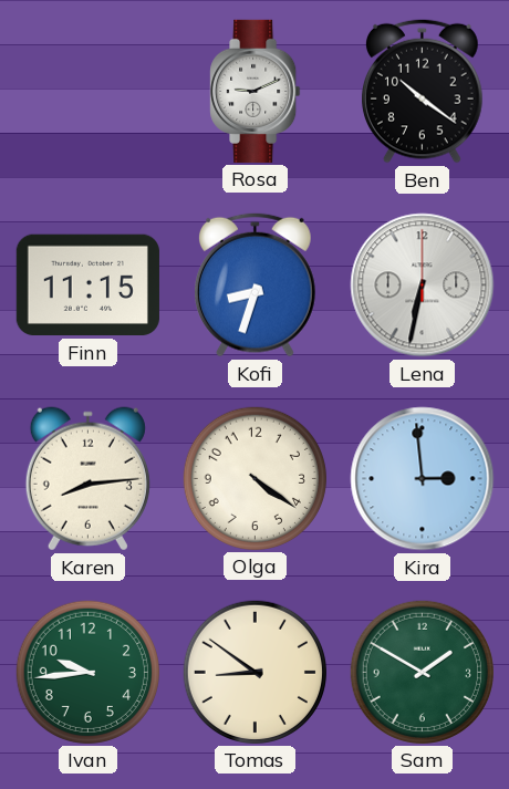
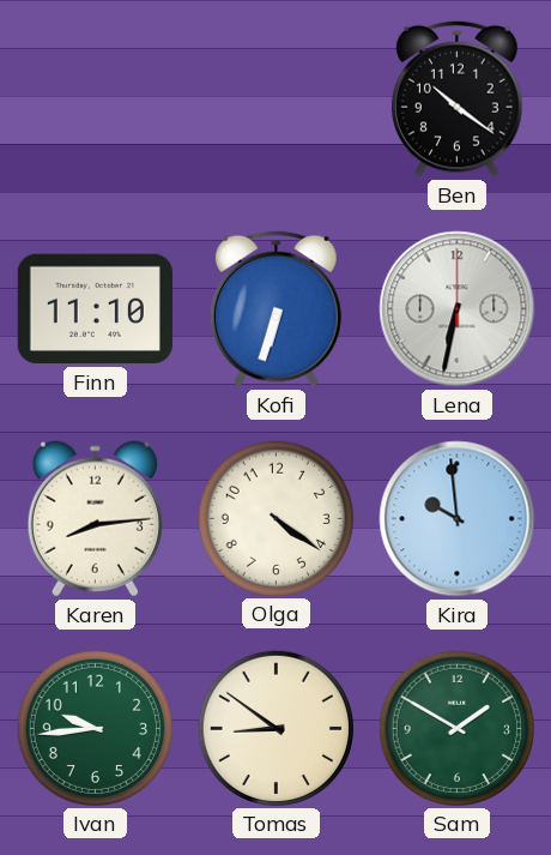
Rosa: 9:11 -> none
Finn: 11:15 -> 11:10
Kofi: 8:33 -> 6:33
Kira: 2:59 -> 9:59
